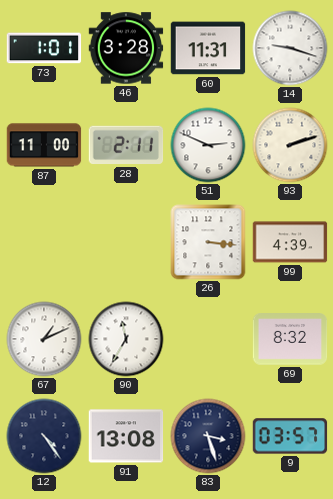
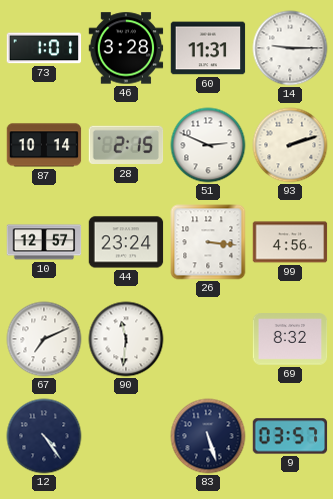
14: 9:18 -> 9:15
87: 11:00 -> 10:14
28: 2:11 -> 2:15
10: none -> 12:57
44: none -> 23:24
99: 4:39 -> 4:56
67: 1:11 -> 7:11
90: 11:35 -> 11:31
91: 13:08 -> none
83: 3:27 -> 5:27
